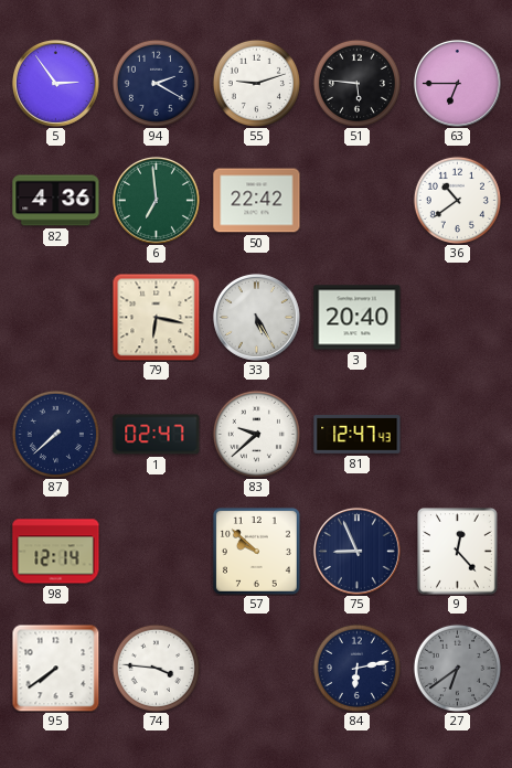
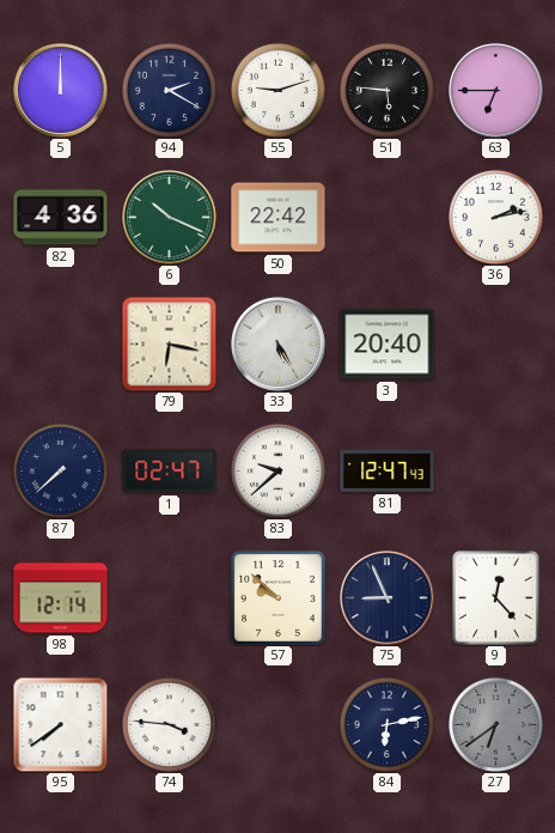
5: 2:54 -> 12:00
6: 6:59 -> 10:19
36: 10:39 -> 2:13
